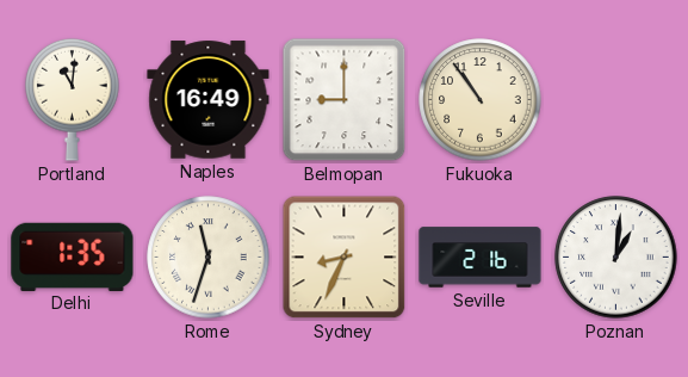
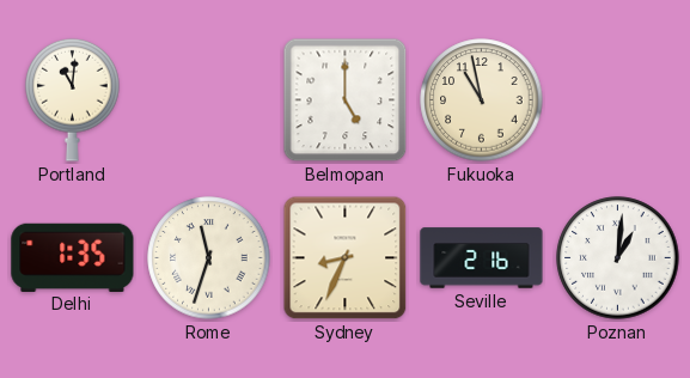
Naples: 16:49 -> none
Belmopan: 9:00 -> 5:00
Fukuoka: 10:54 -> 10:58
